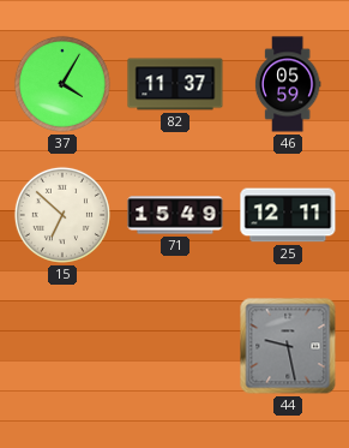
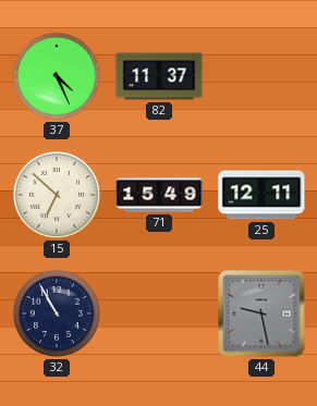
37: 4:05 -> 4:26
46: 05:59 -> none
32: none -> 10:55
